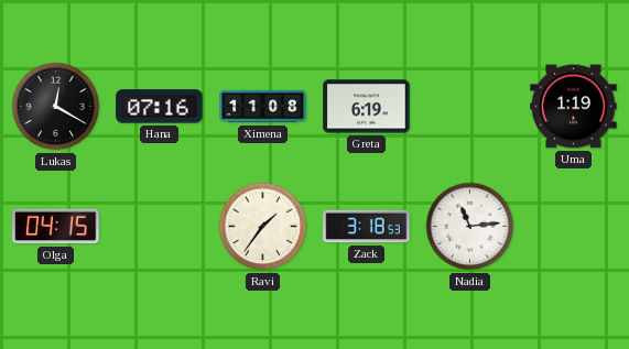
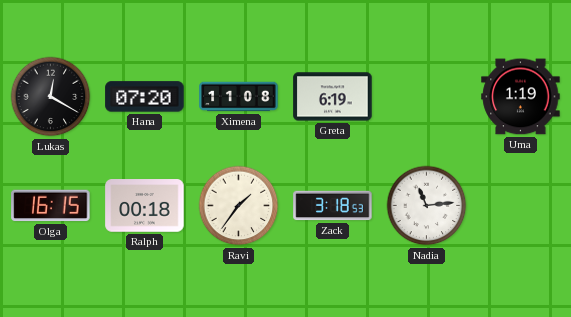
Hana: 07:16 -> 07:20
Olga: 04:15 -> 16:15
Ralph: none -> 00:18
